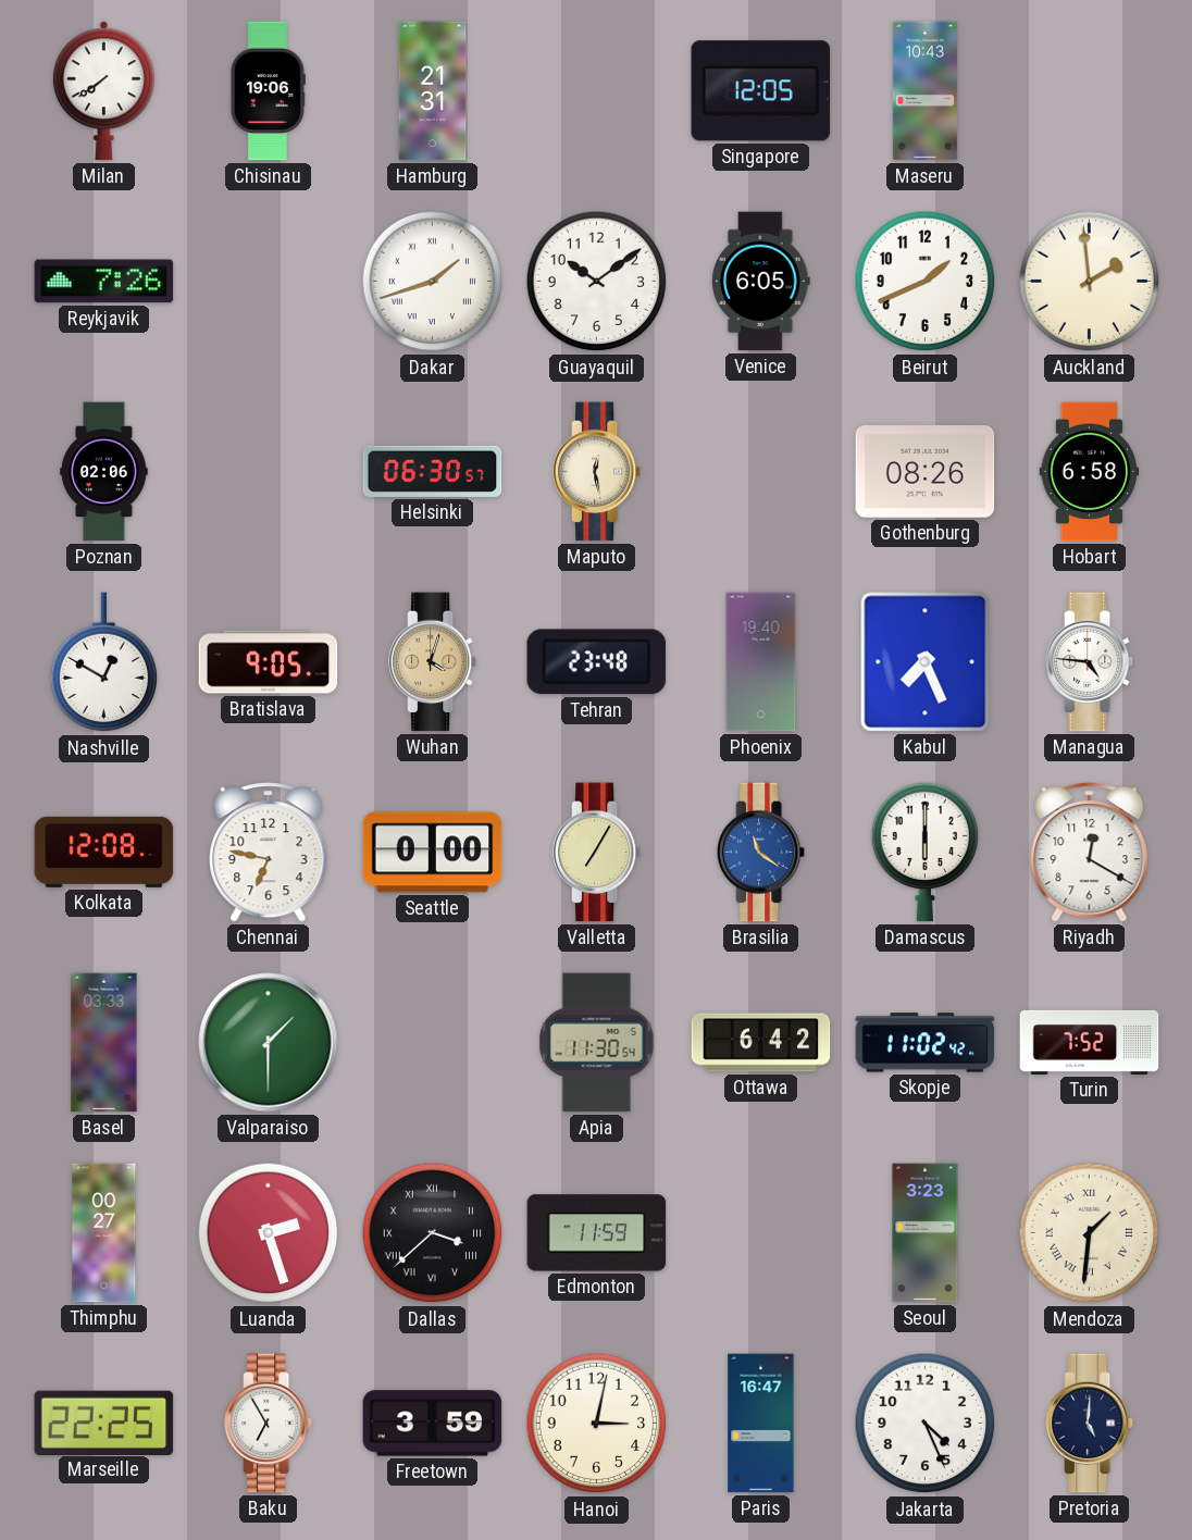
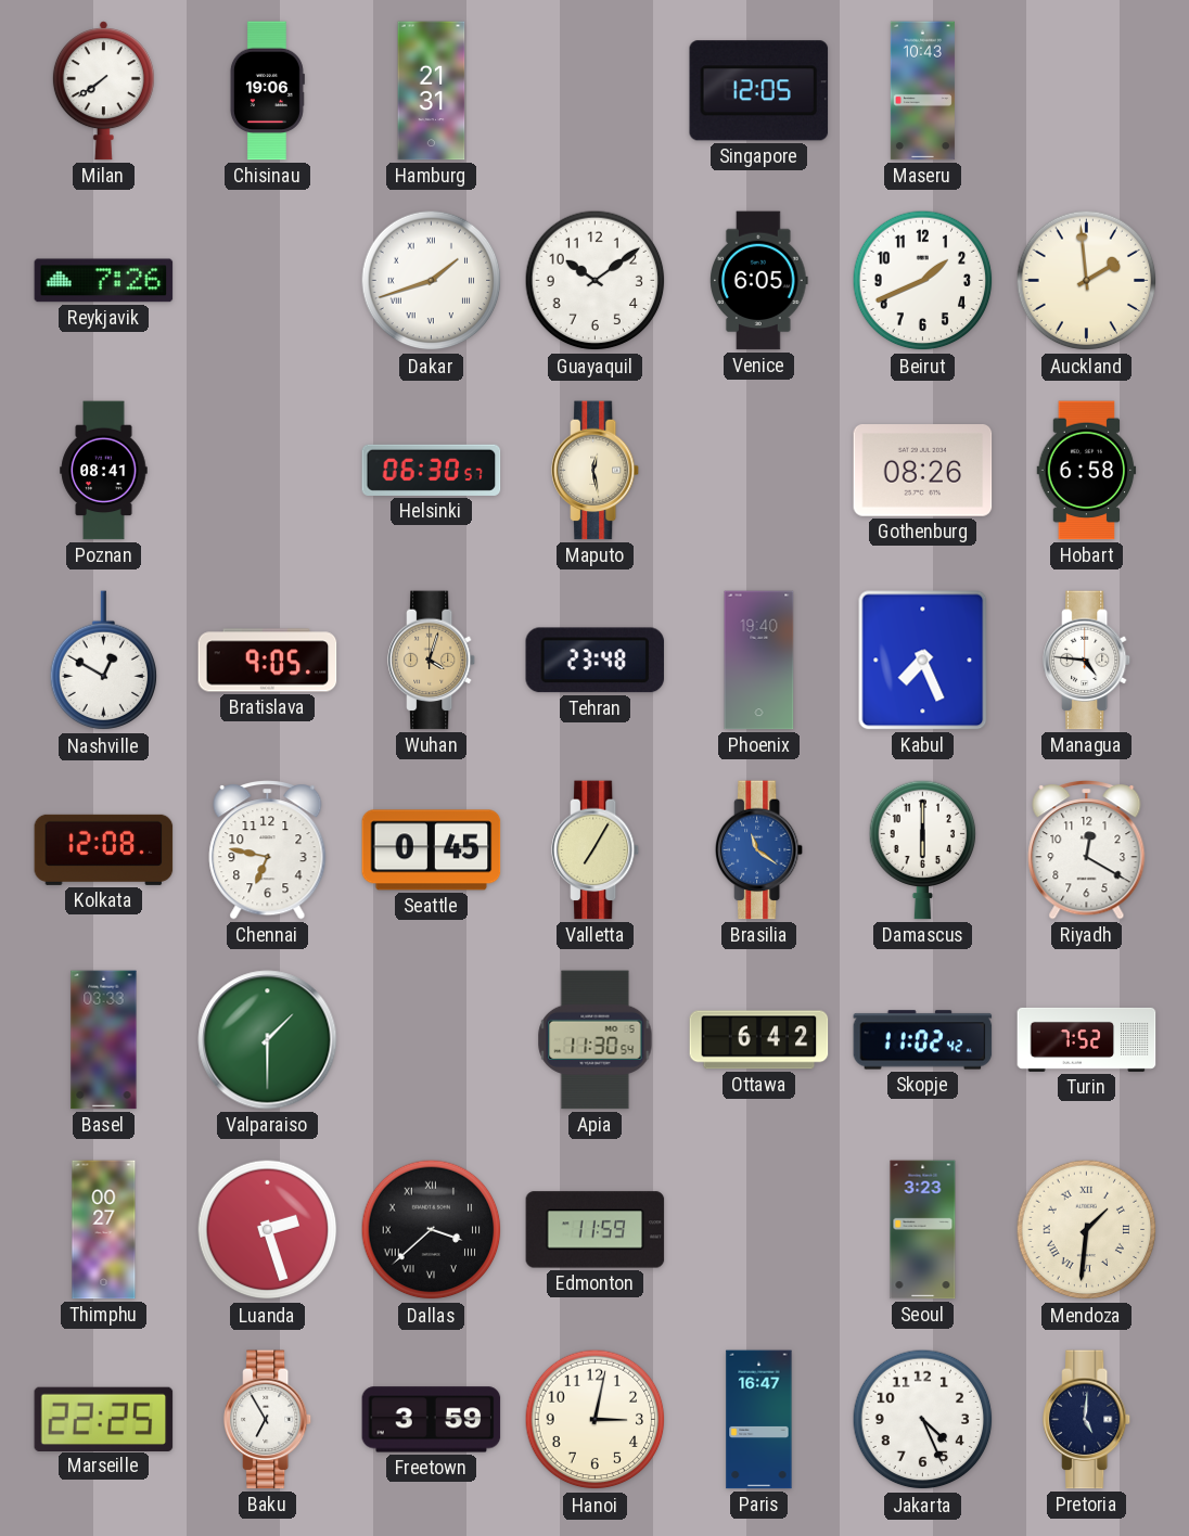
Poznan: 02:06 -> 08:41
Seattle: 0:00 -> 0:45
